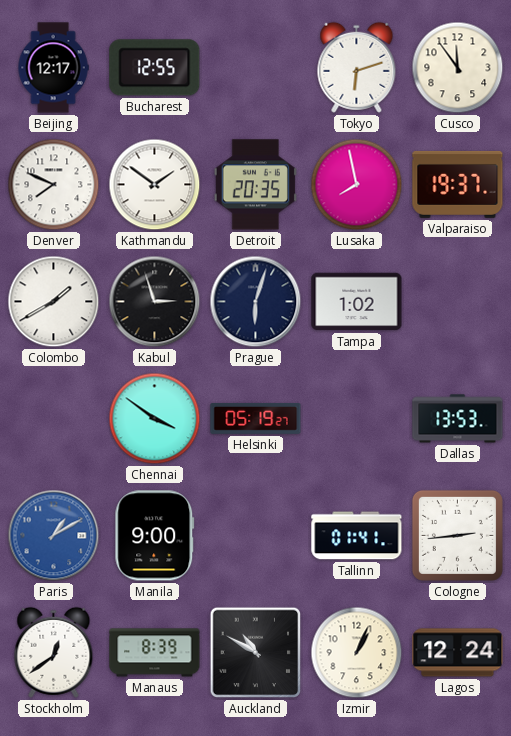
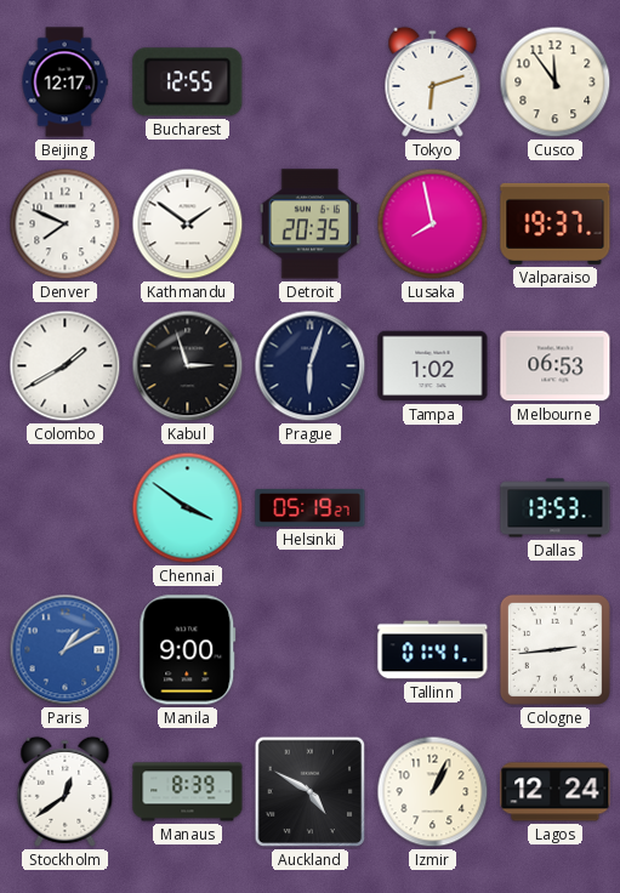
Melbourne: none -> 06:53
Auckland: 10:50 -> 4:50
